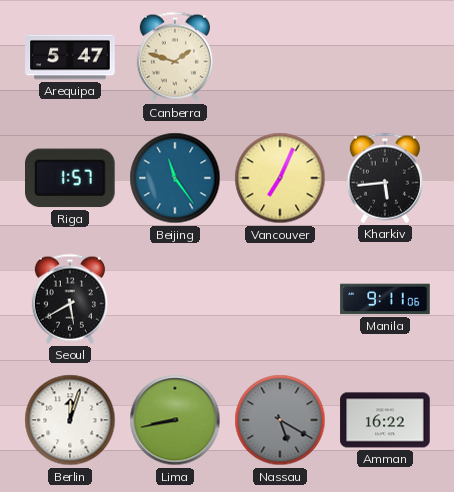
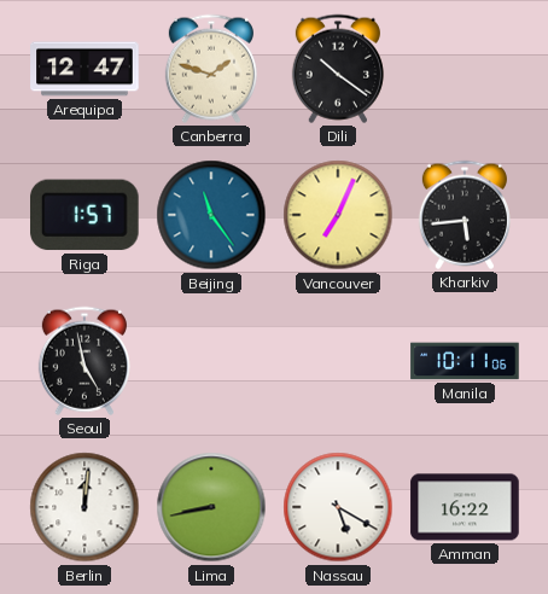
Arequipa: 5:47 -> 12:47
Dili: none -> 10:21
Seoul: 5:40 -> 4:58
Manila: 9:11 -> 10:11
Berlin: 12:03 -> 12:01
Nassau dial: grey -> white
